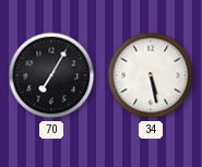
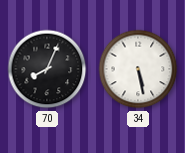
70: 7:05 -> 8:04
